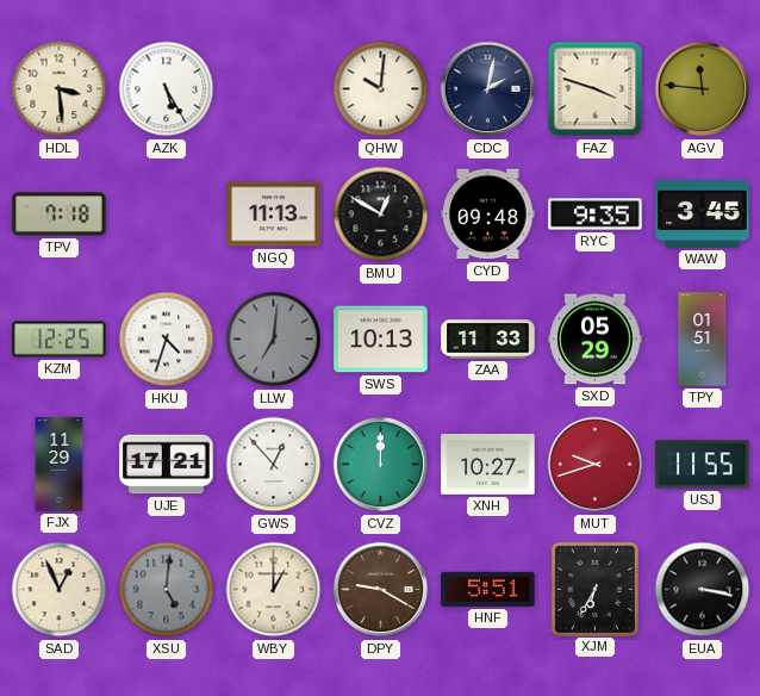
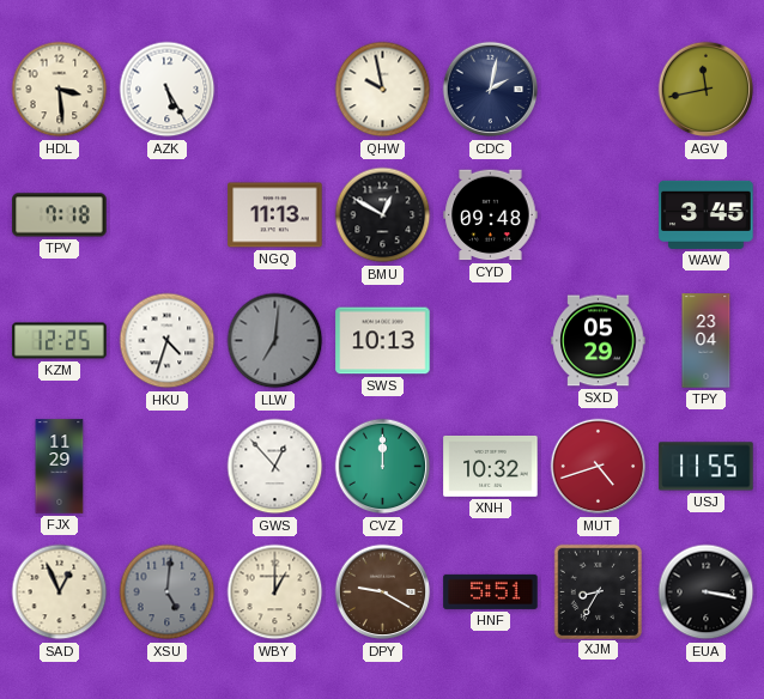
QHW: 10:01 -> 9:58
FAZ: 3:48 -> none
AGV: 11:46 -> 11:43
RYC: 9:35 -> none
ZAA: 11:33 -> none
TPY: 01:51 -> 23:04
UJE: 17:21 -> none
XNH: 10:27 -> 10:32
MUT: 9:42 -> 4:42
XJM: 6:35 -> 8:35
